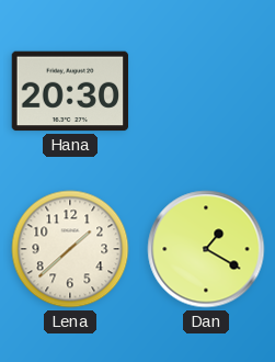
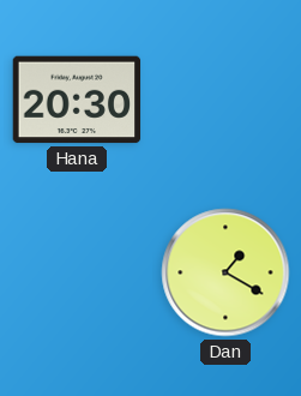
Lena: 1:38 -> none
